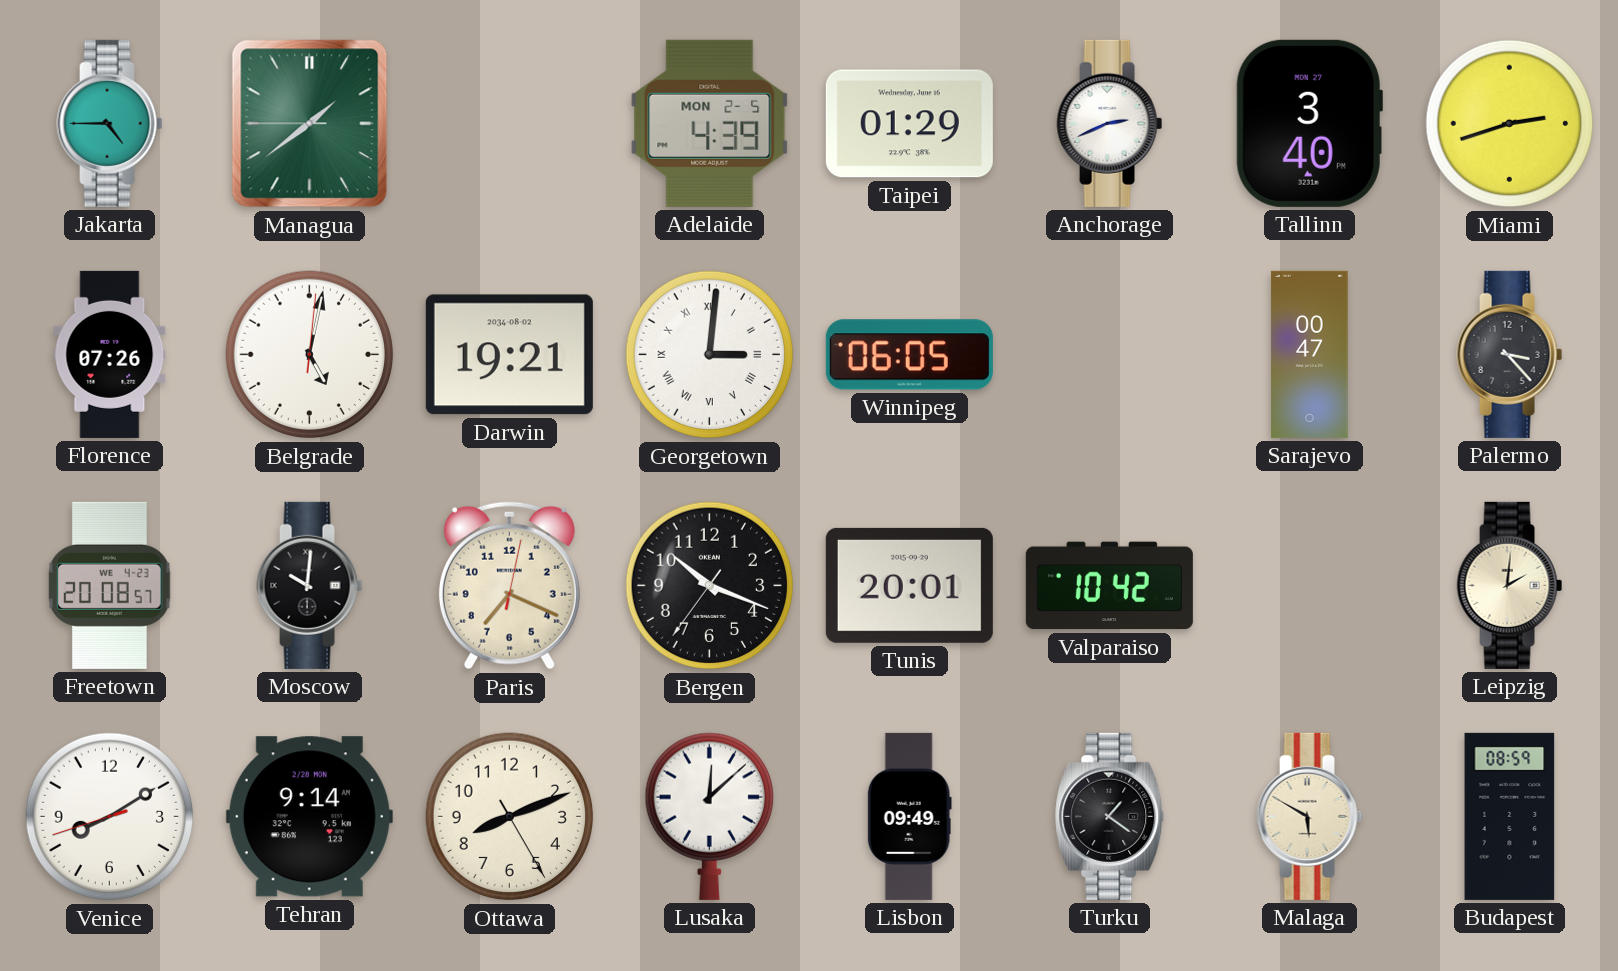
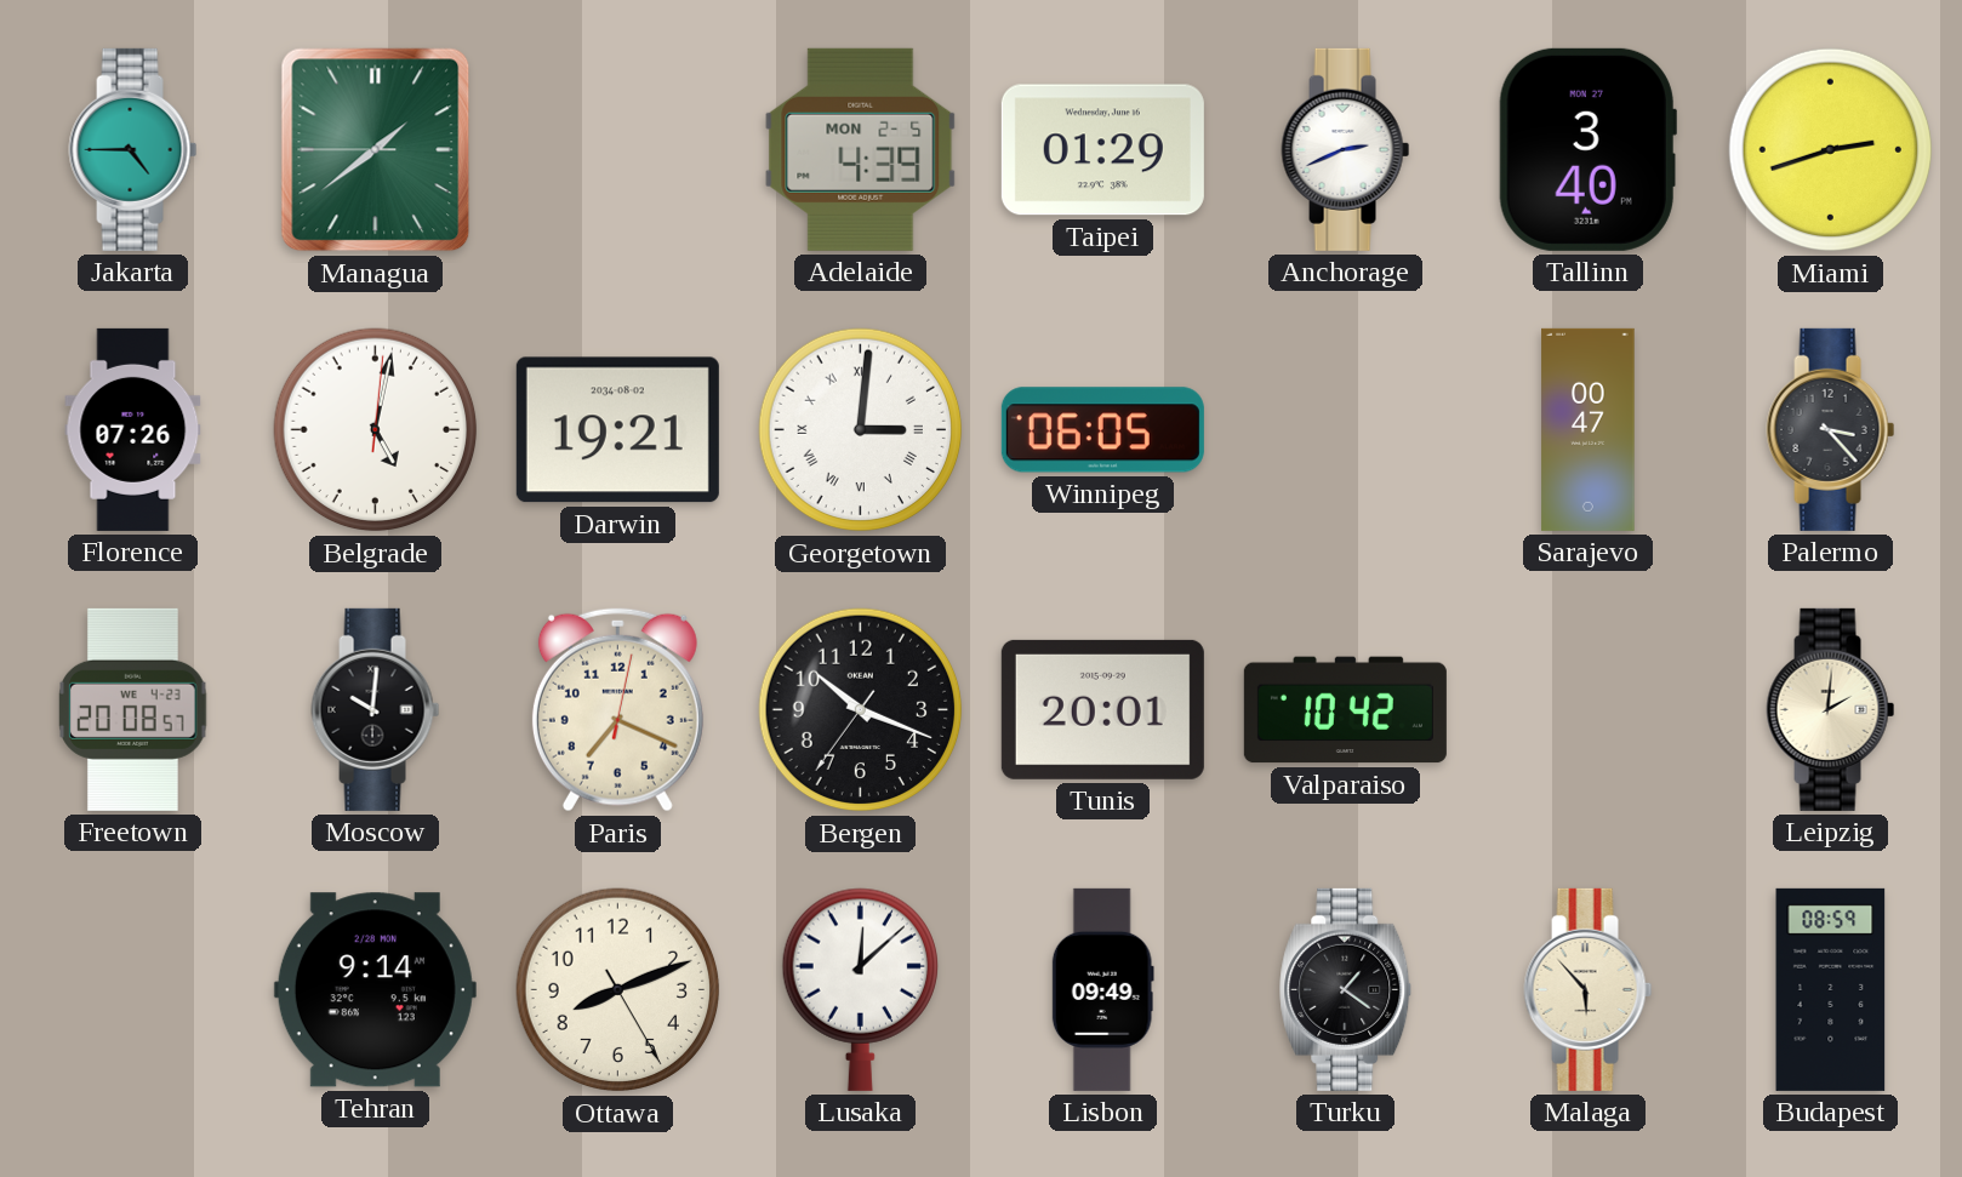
Venice: 8:09 -> none
Malaga: 5:50 -> 5:53
